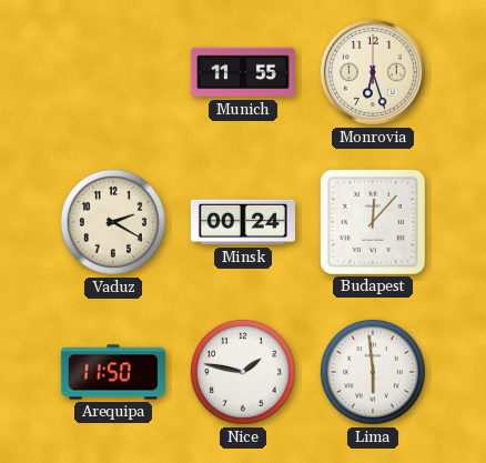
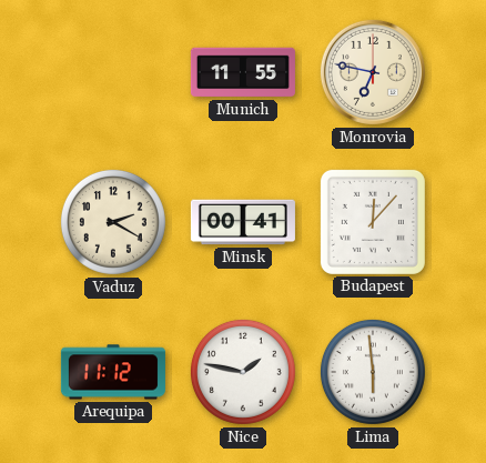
Monrovia: 6:27 -> 6:47
Minsk: 00:24 -> 00:41
Arequipa: 11:50 -> 11:12
